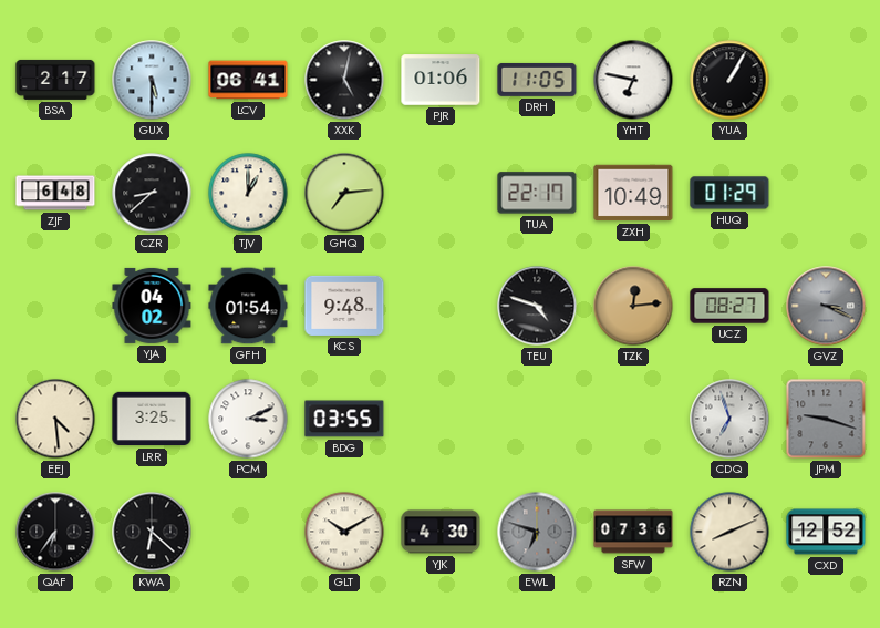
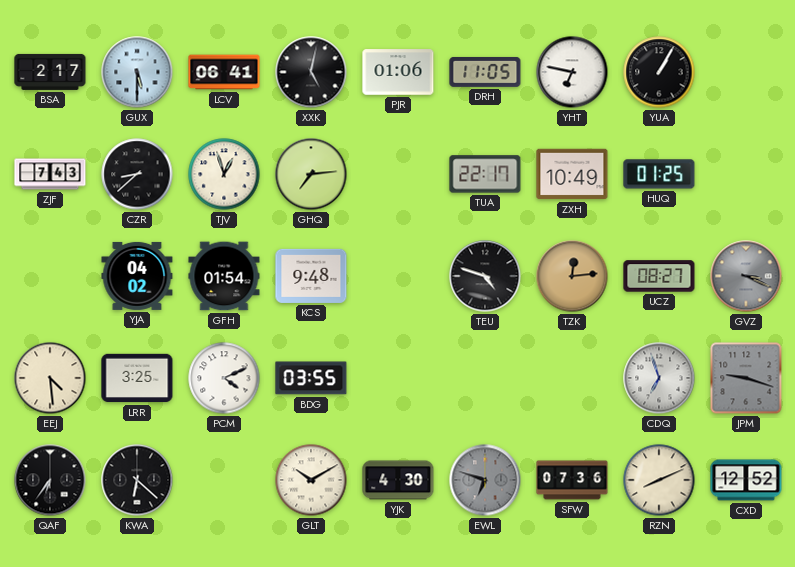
ZJF: 6:48 -> 7:43
TJV: 1:00 -> 12:57
HUQ: 01:29 -> 01:25
PCM: 3:11 -> 4:11
